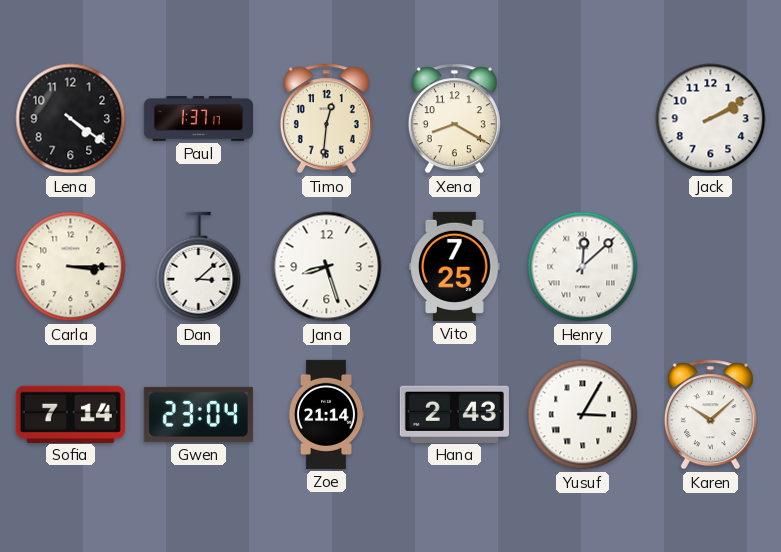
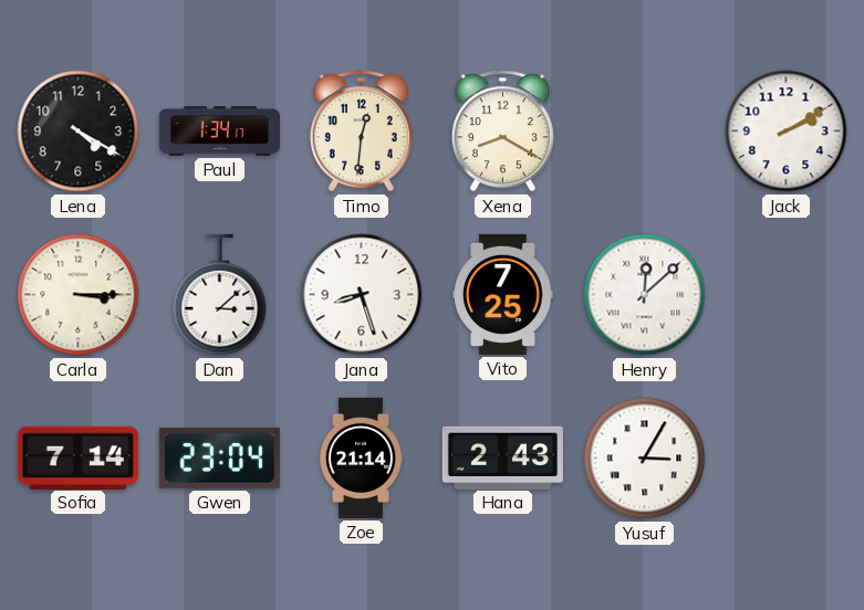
Lena: 4:21 -> 4:20
Paul: 1:37 -> 1:34
Karen: 10:08 -> none
